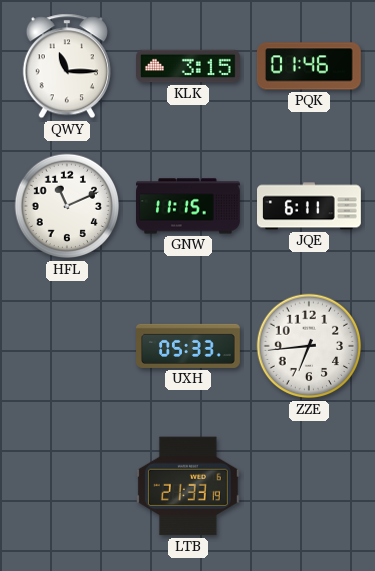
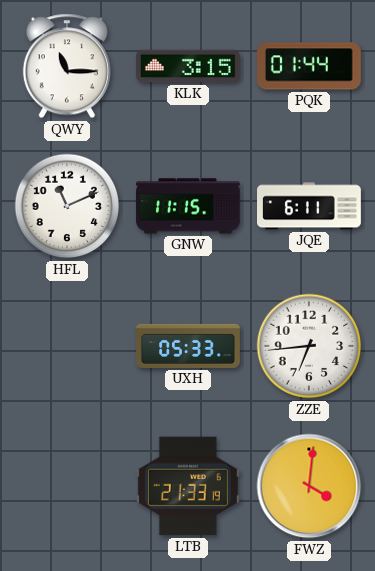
PQK: 01:46 -> 01:44
FWZ: none -> 4:01
